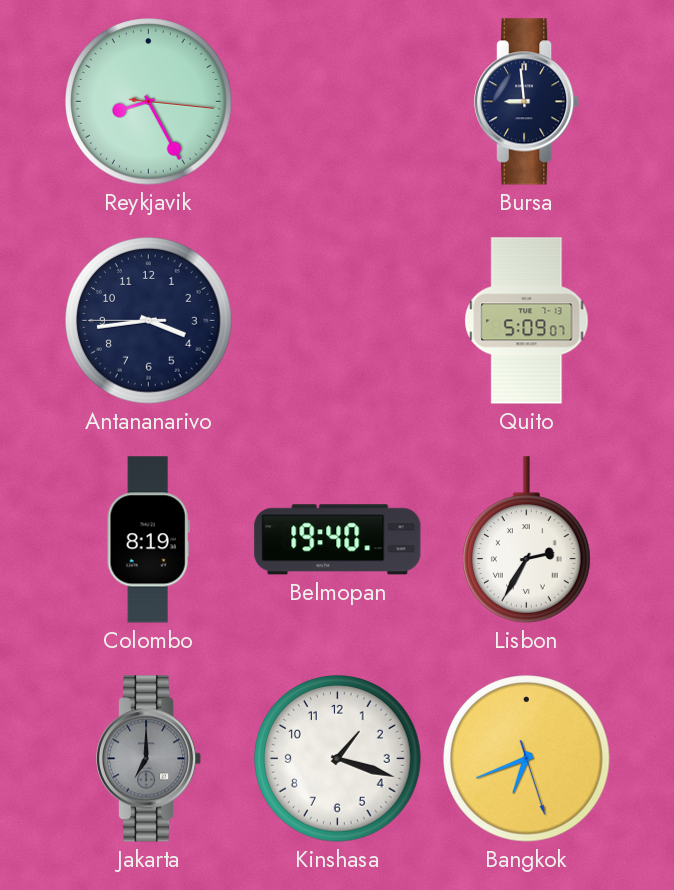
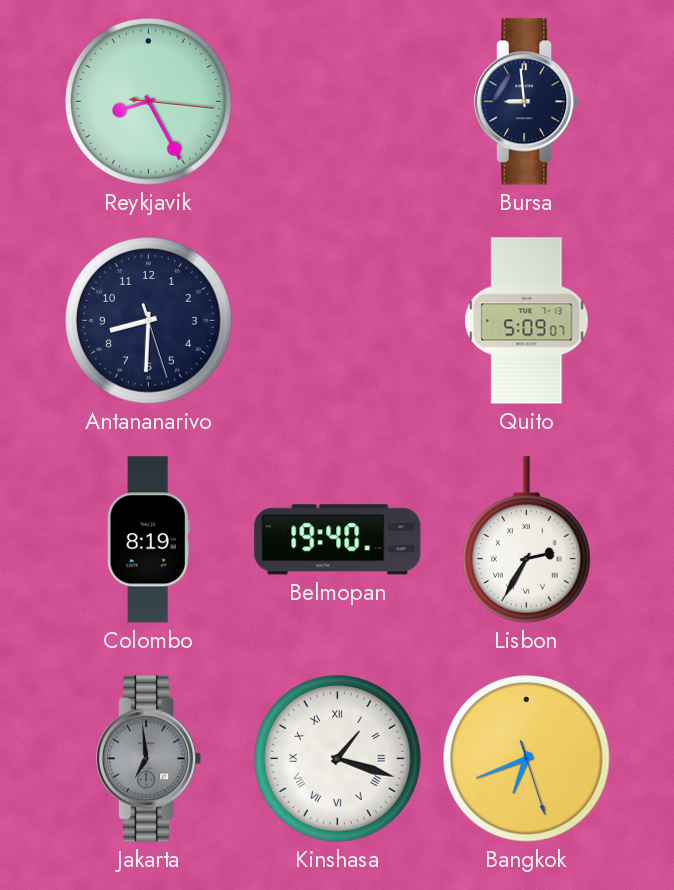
Antananarivo: 3:43 -> 8:30
Jakarta: 7:00 -> 6:59
Kinshasa numerals: Arabic -> Roman
